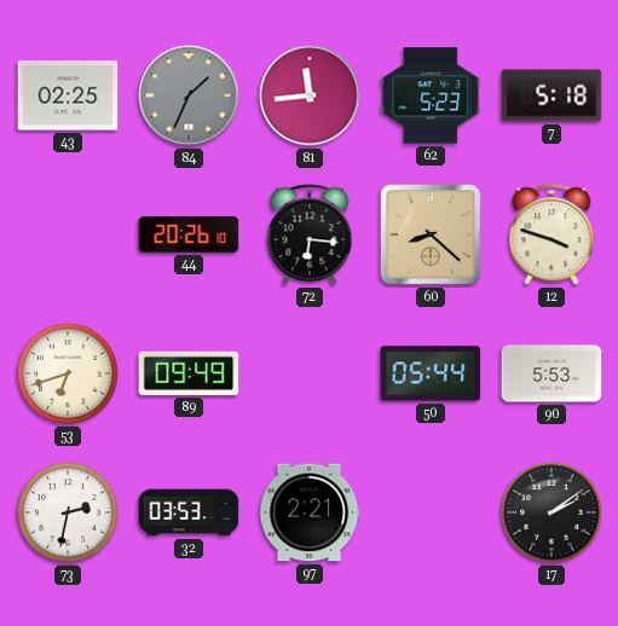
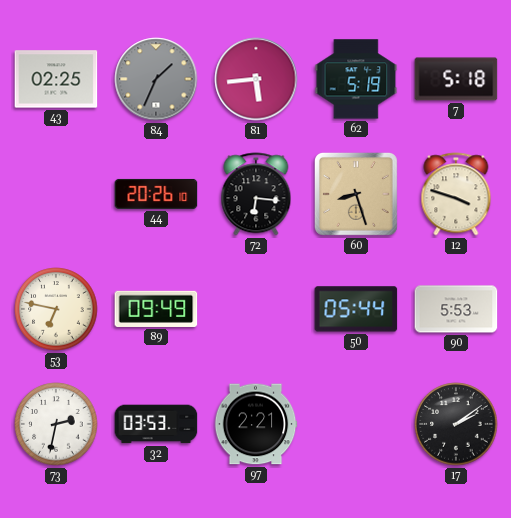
81: 11:44 -> 5:44
62: 5:23 -> 5:19
60: 8:22 -> 8:27
53: 6:42 -> 6:47
